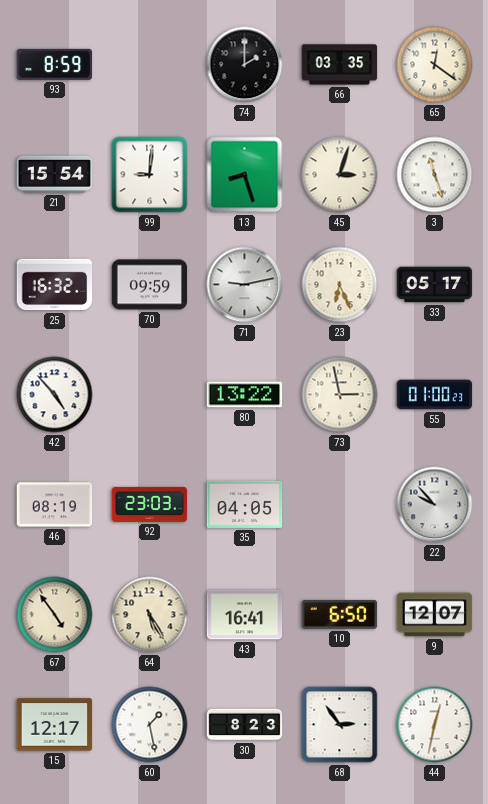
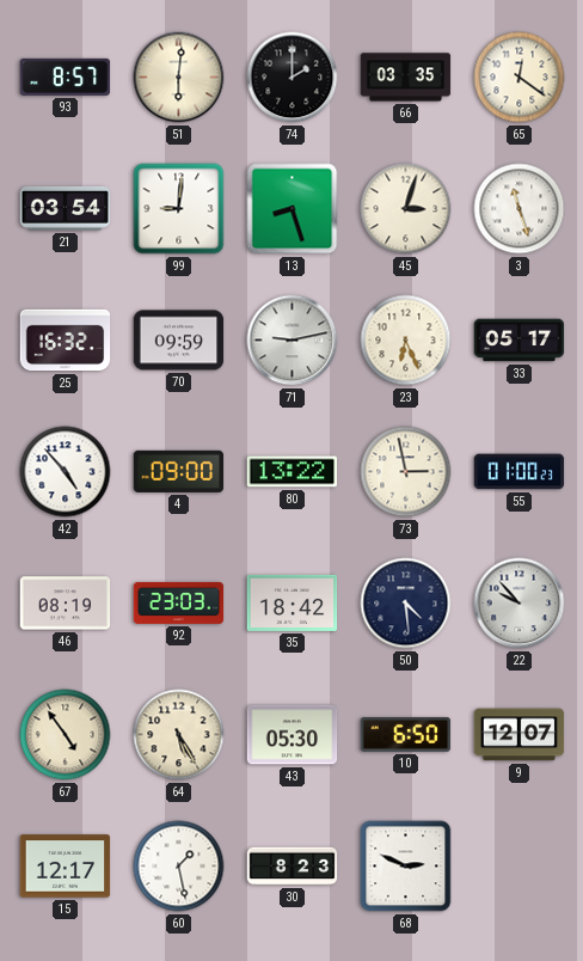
93: 8:59 -> 8:57
51: none -> 6:01
21: 15:54 -> 03:54
4: none -> 09:00
35: 04:05 -> 18:42
50: none -> 4:29
43: 16:41 -> 05:30
68: 2:54 -> 2:49
44: 12:32 -> none
